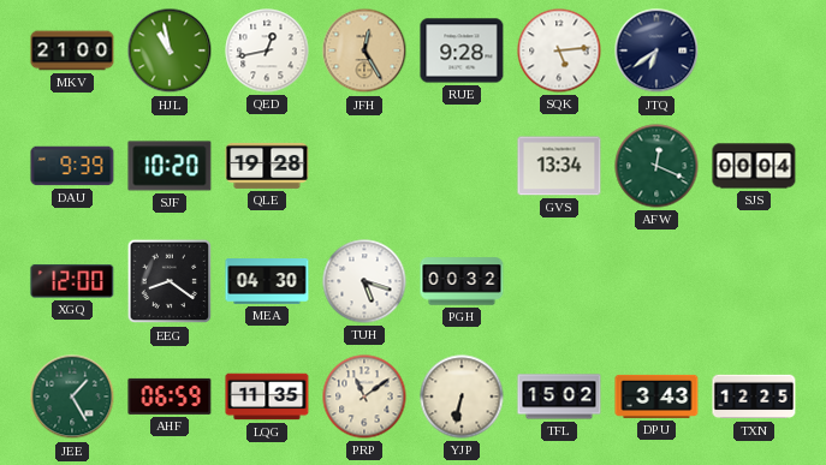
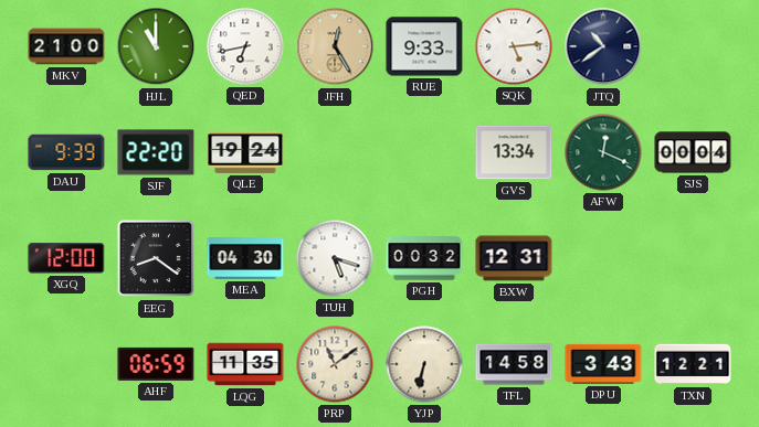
HJL: 10:58 -> 11:00
QED: 12:43 -> 6:43
RUE: 9:28 -> 9:33
JTQ: 6:39 -> 10:39
SJF: 10:20 -> 22:20
QLE: 19:28 -> 19:24
BXW: none -> 12:31
JEE: 1:25 -> none
TFL: 15:02 -> 14:58
TXN: 12:25 -> 12:21
